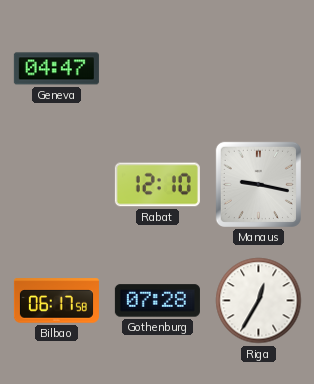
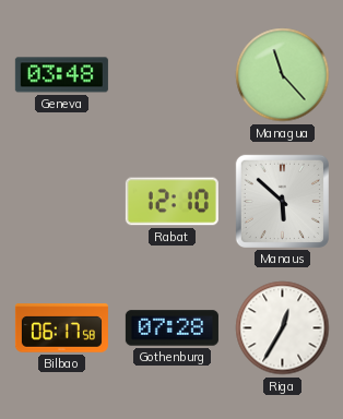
Geneva: 04:47 -> 03:48
Managua: none -> 11:23
Manaus: 9:17 -> 5:52
